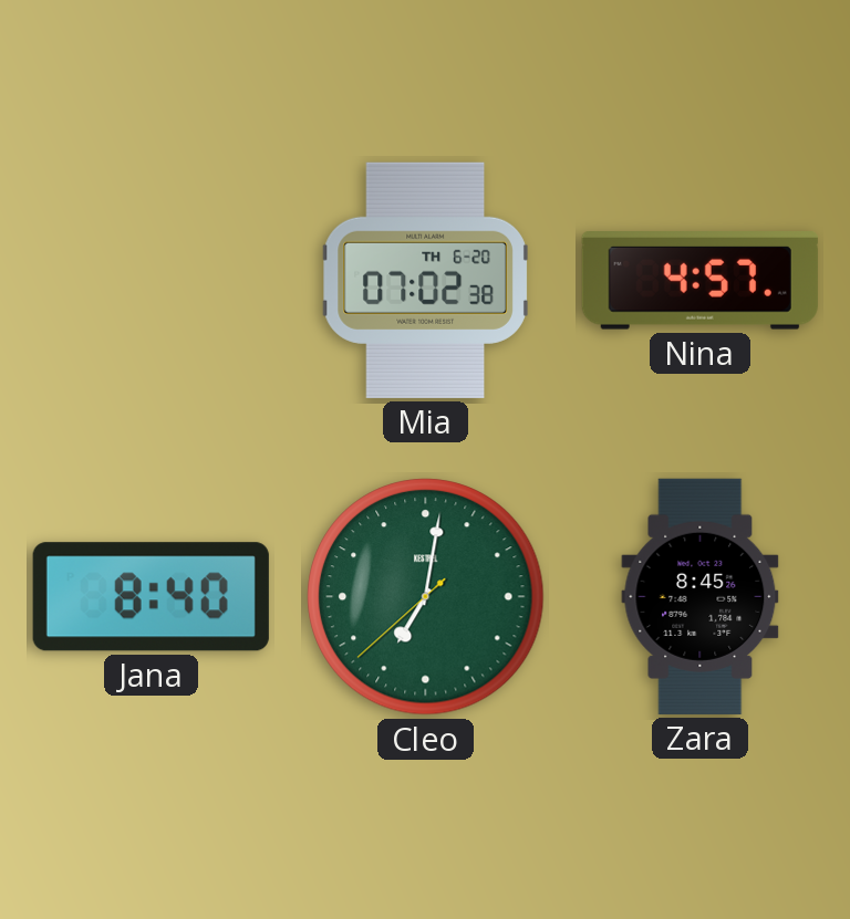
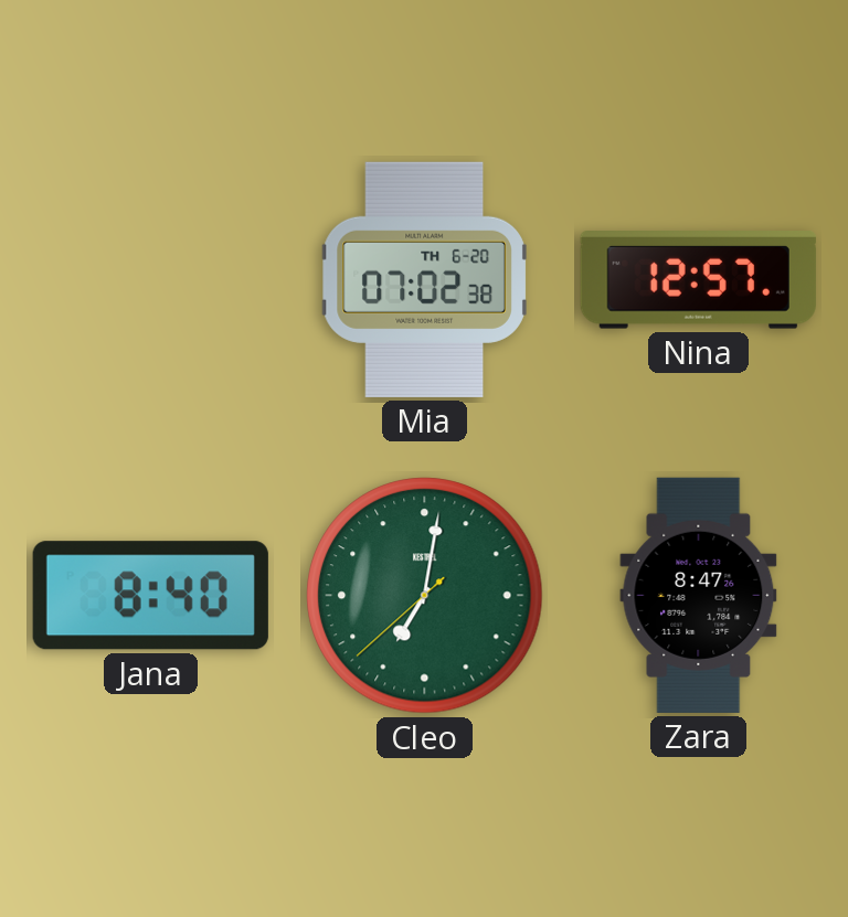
Nina: 4:57 -> 12:57
Zara: 8:45 -> 8:47
